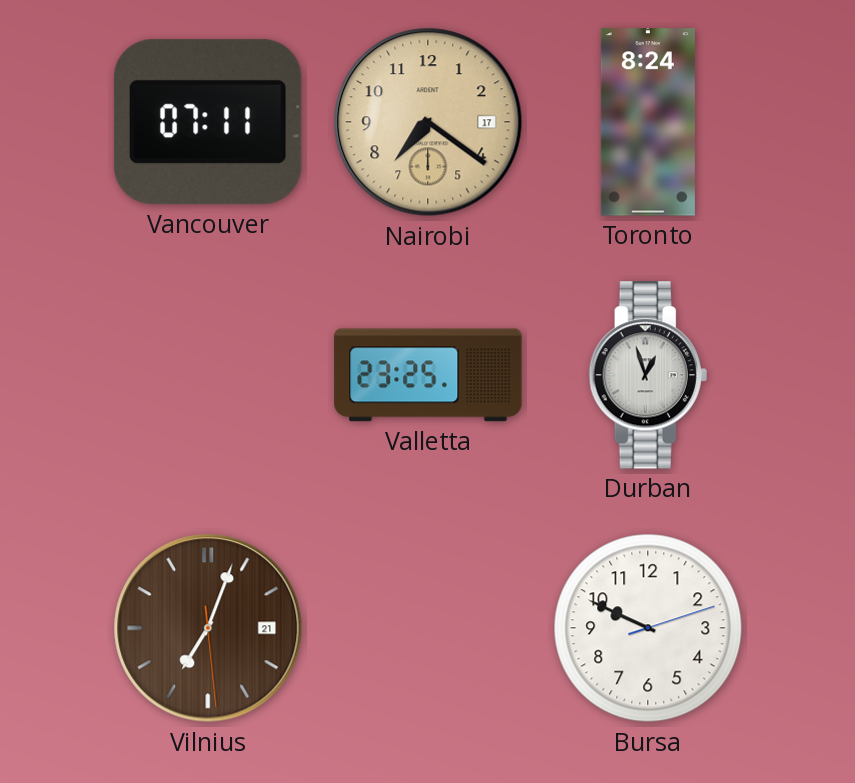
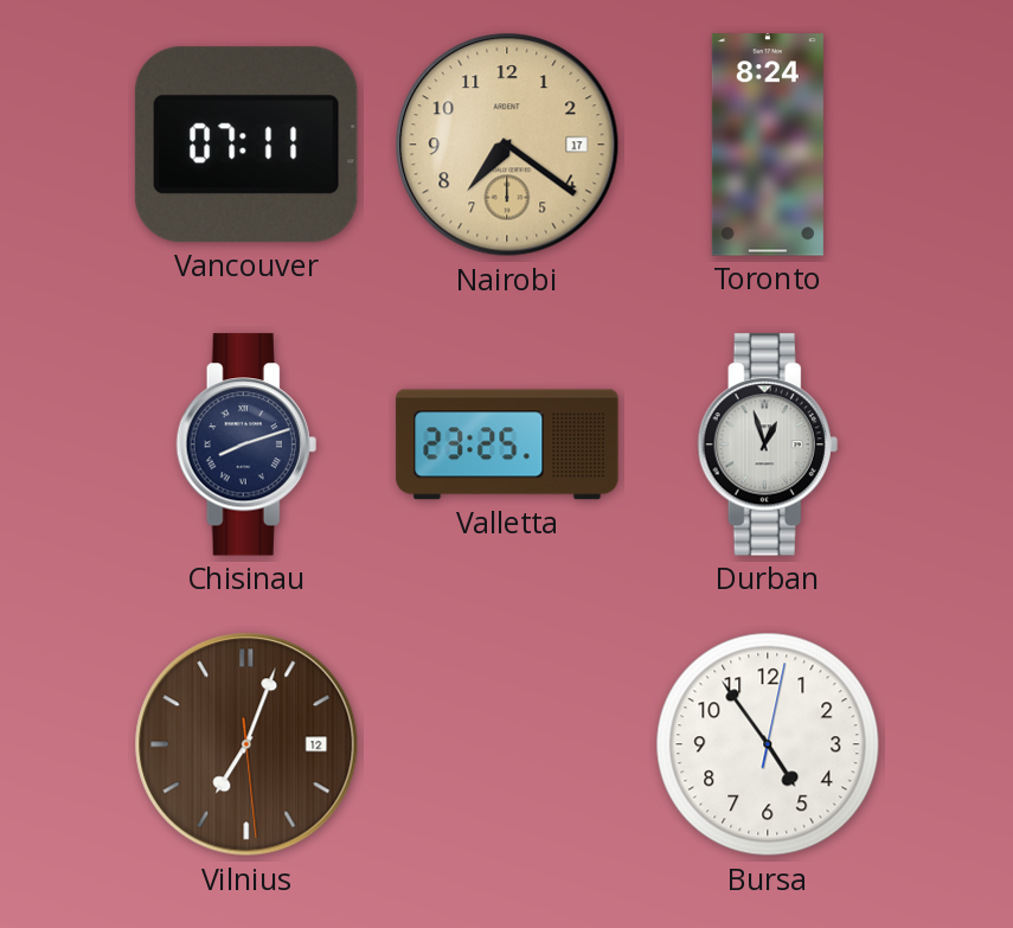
Chisinau: none -> 8:12
Vilnius date: 21 -> 12
Bursa: 9:49 -> 4:54
